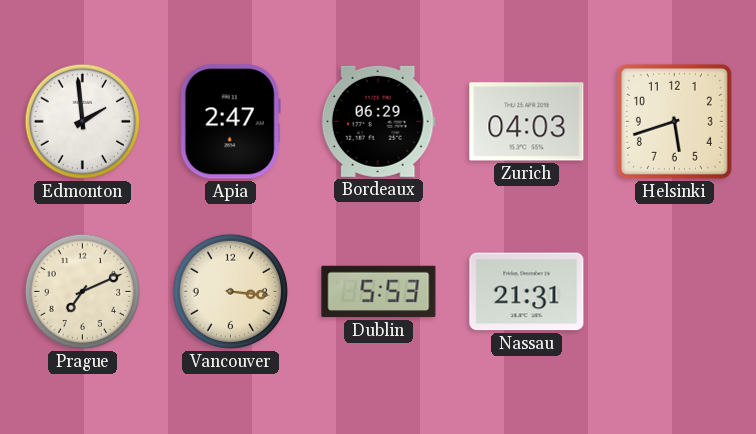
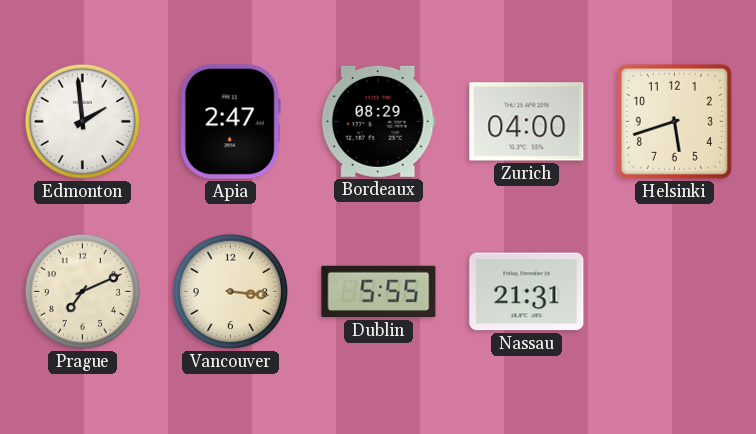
Bordeaux: 06:29 -> 08:29
Zurich: 04:03 -> 04:00
Dublin: 5:53 -> 5:55
